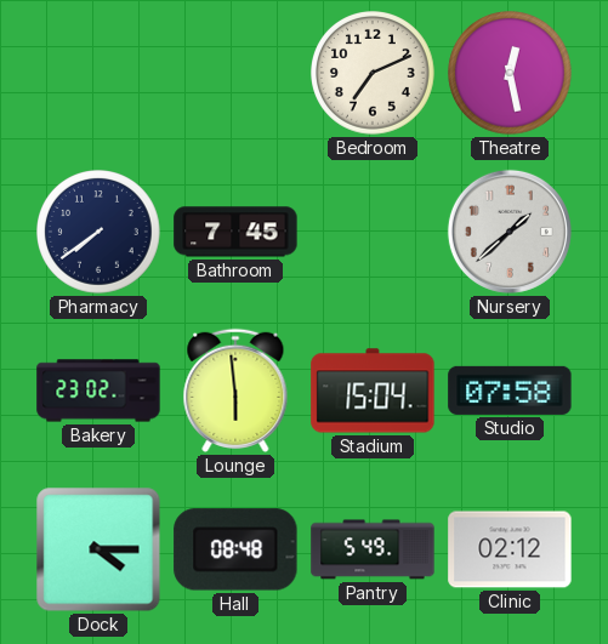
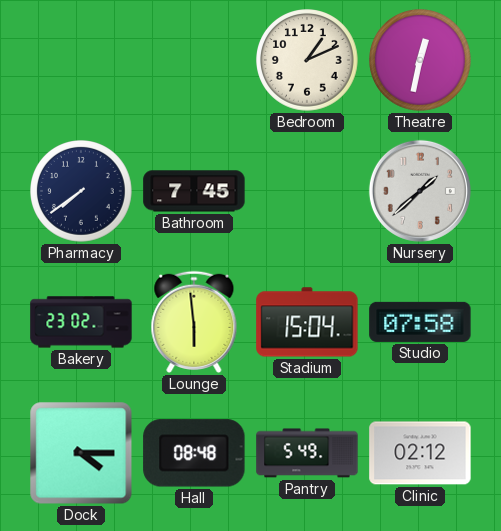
Bedroom: 7:11 -> 1:11
Theatre: 12:28 -> 12:32
